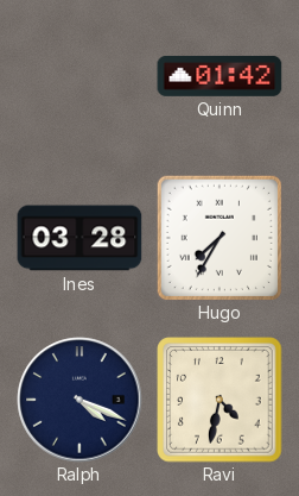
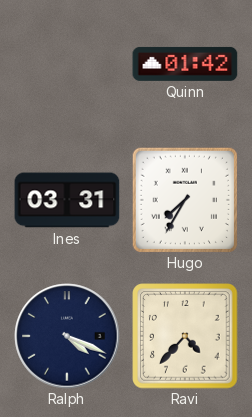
Ines: 03:28 -> 03:31
Ravi: 4:32 -> 4:37
